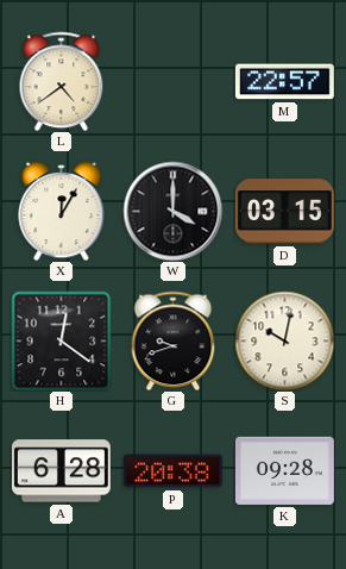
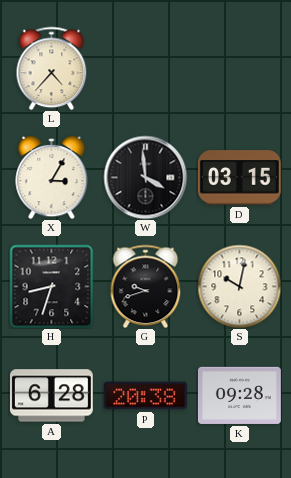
L: 4:39 -> 4:37
M: 22:57 -> none
X: 12:05 -> 3:05
W: 4:00 -> 3:59
H: 12:21 -> 8:33
